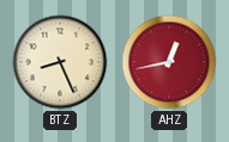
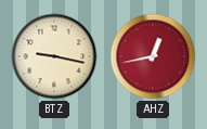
BTZ: 8:26 -> 9:17
